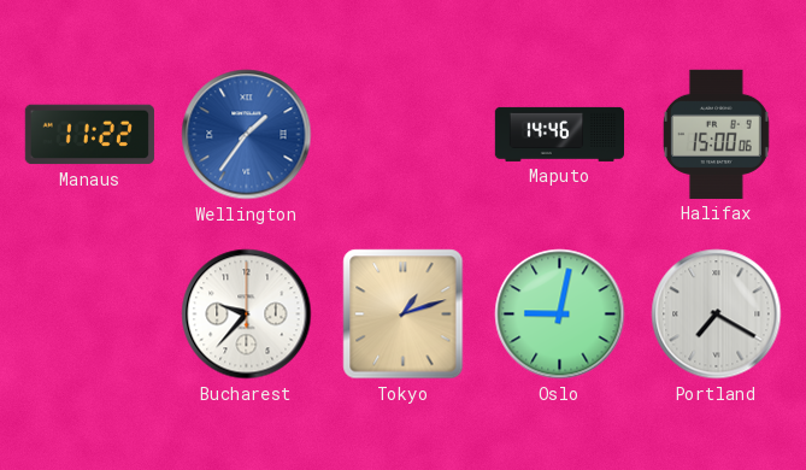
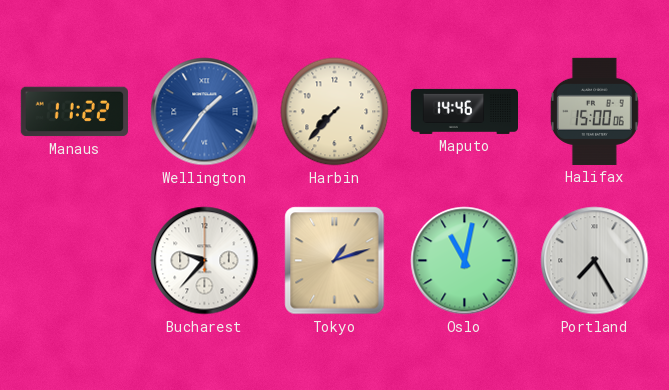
Harbin: none -> 7:37
Oslo: 9:02 -> 11:02
Portland: 7:20 -> 7:25
